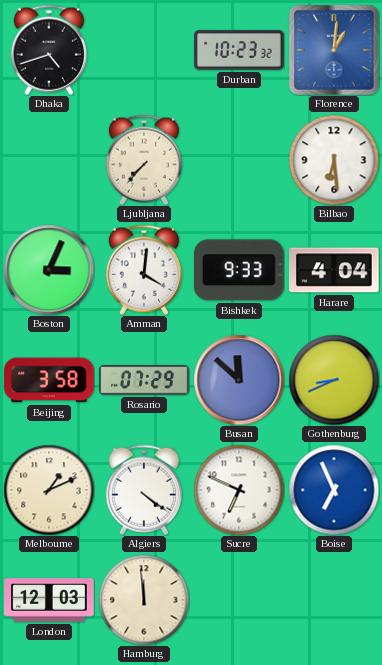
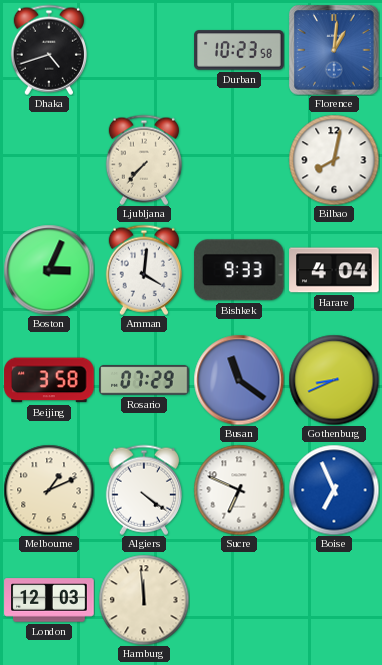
Durban: 10:23:32 -> 10:23:58
Bilbao: 6:29 -> 8:02
Busan: 11:52 -> 11:21
